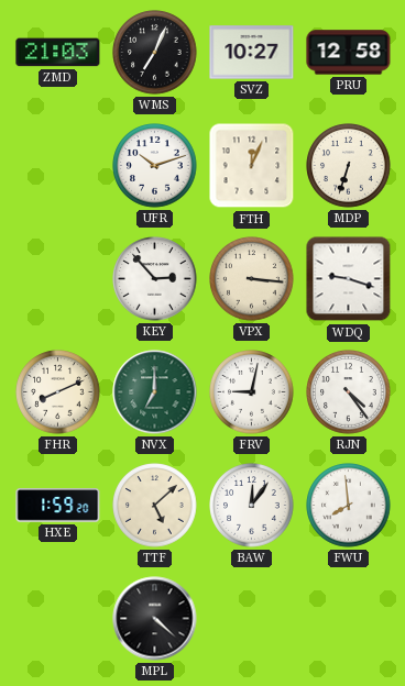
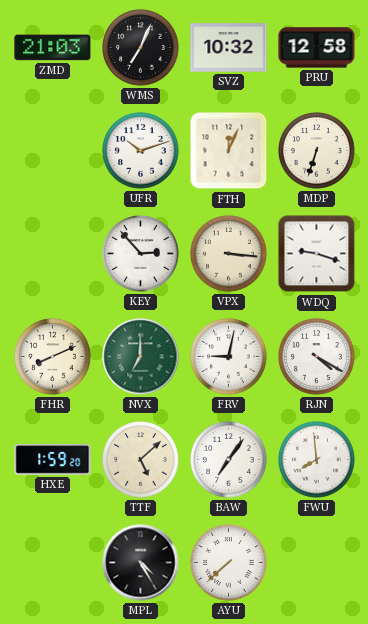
SVZ: 10:27 -> 10:32
RJN: 4:24 -> 4:20
BAW: 12:06 -> 7:06
MPL: 4:22 -> 4:25
AYU: none -> 7:38
